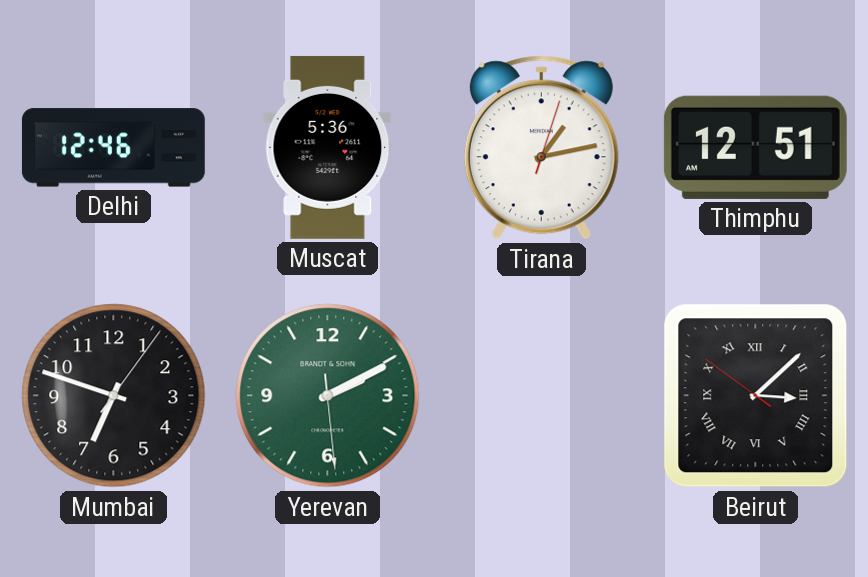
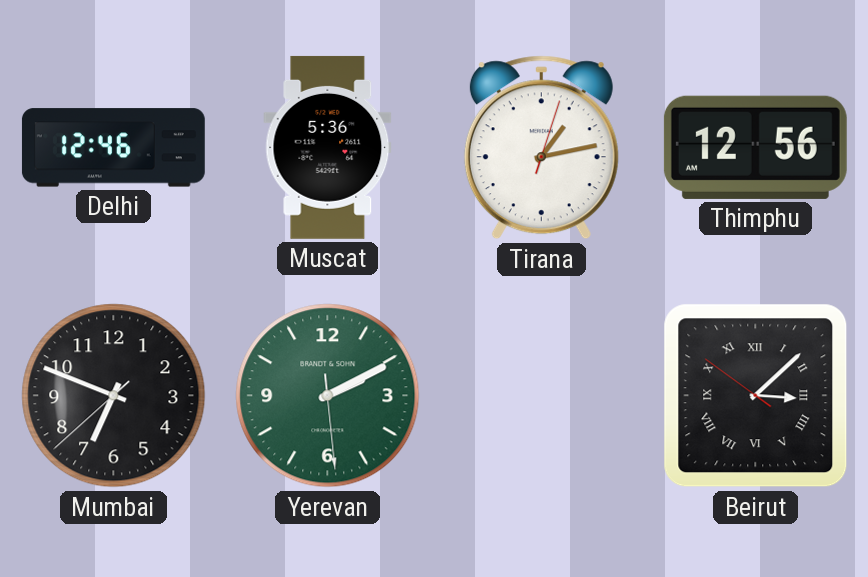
Thimphu: 12:51 -> 12:56
Mumbai: 6:48:06 -> 6:48:38
